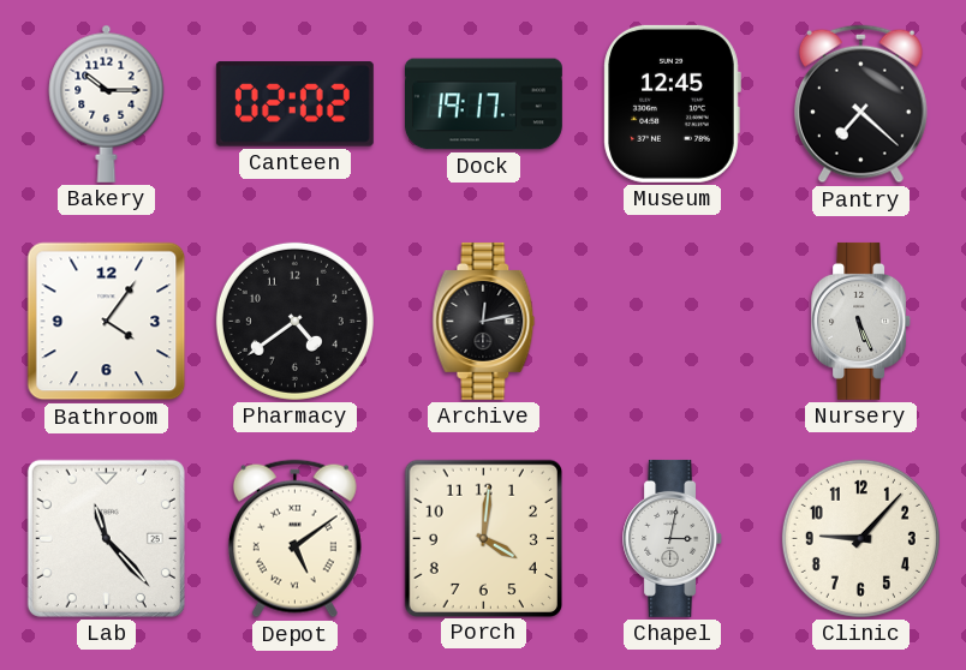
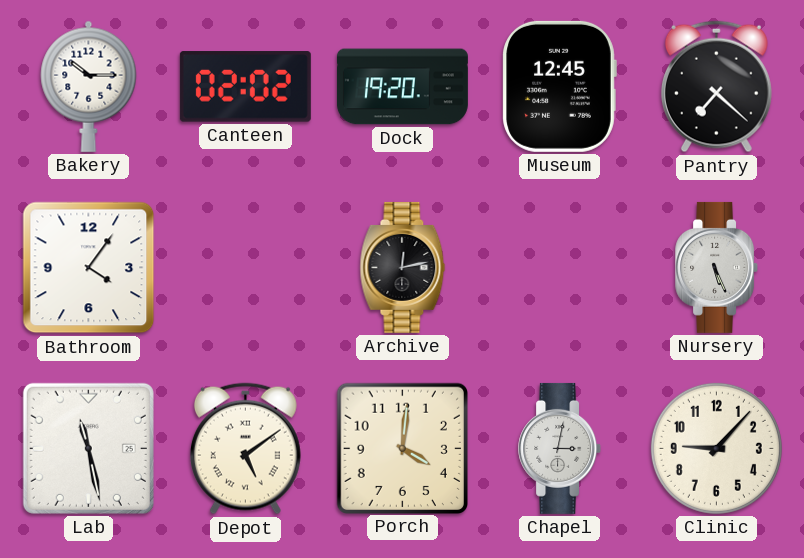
Dock: 19:17 -> 19:20
Pharmacy: 4:39 -> none
Lab: 11:23 -> 11:28
